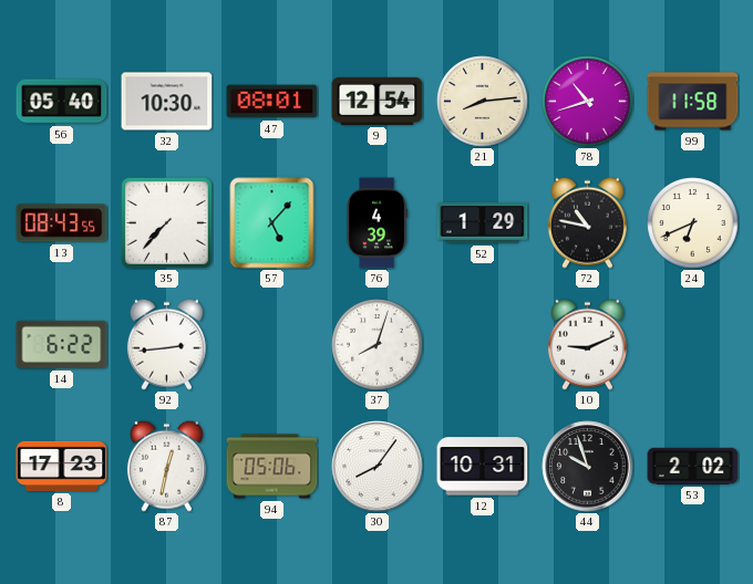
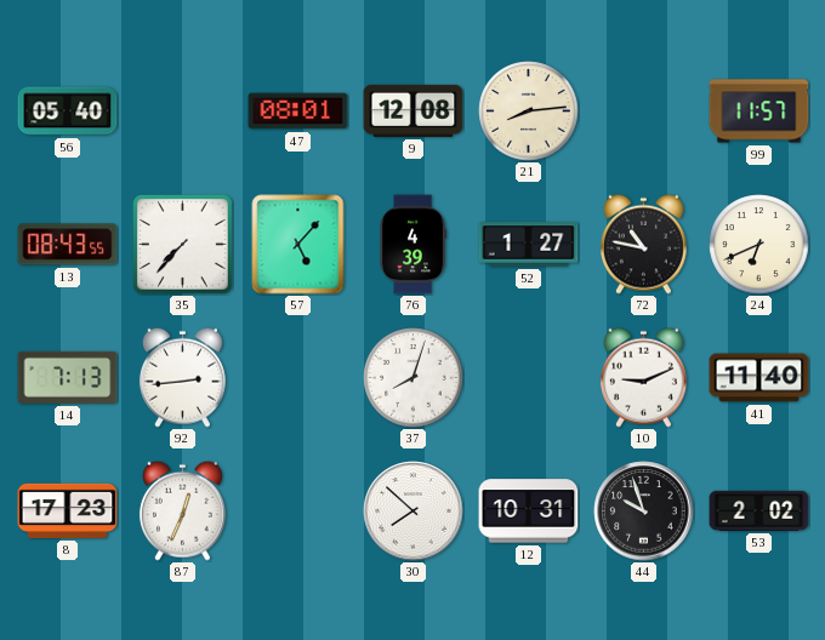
32: 10:30 -> none
9: 12:54 -> 12:08
78: 10:42 -> none
99: 11:58 -> 11:57
52: 1:29 -> 1:27
14: 6:22 -> 7:13
41: none -> 11:40
87: 12:32 -> 12:34
94: 05:06 -> none
30: 8:06 -> 7:52
